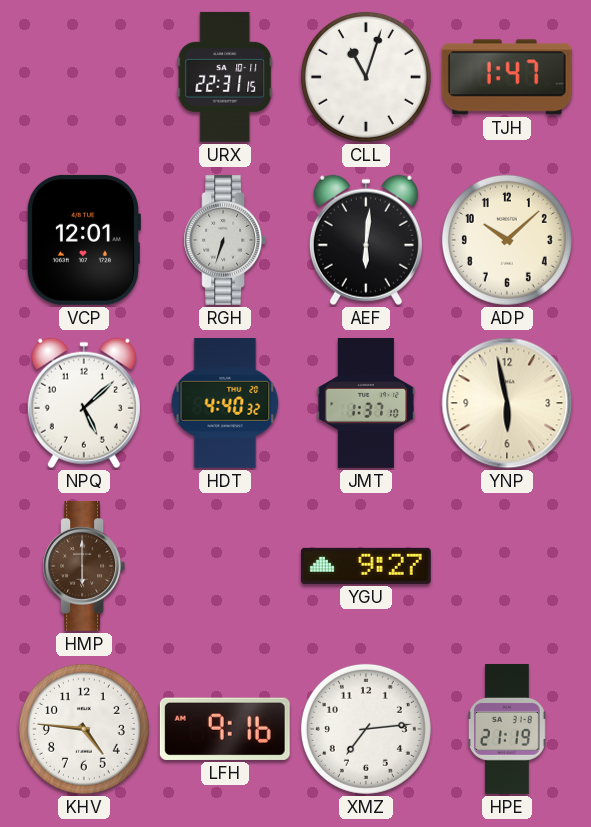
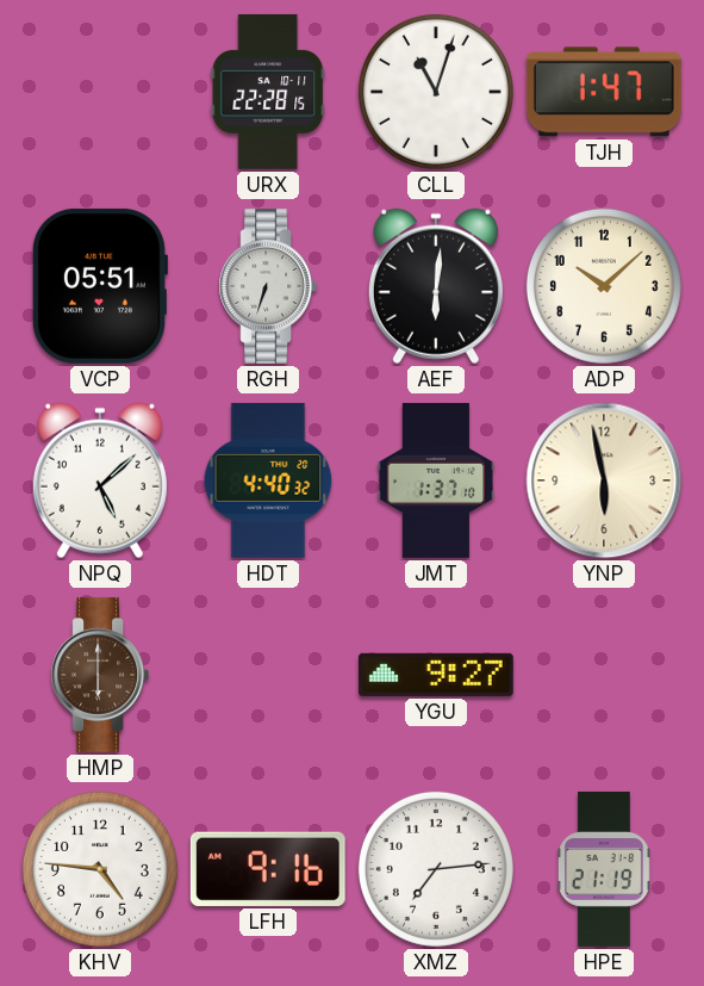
URX: 22:31 -> 22:28
VCP: 12:01 -> 05:51
